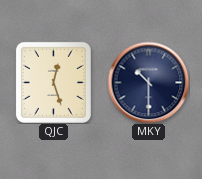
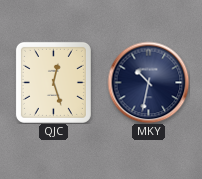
MKY: 10:30 -> 10:32
